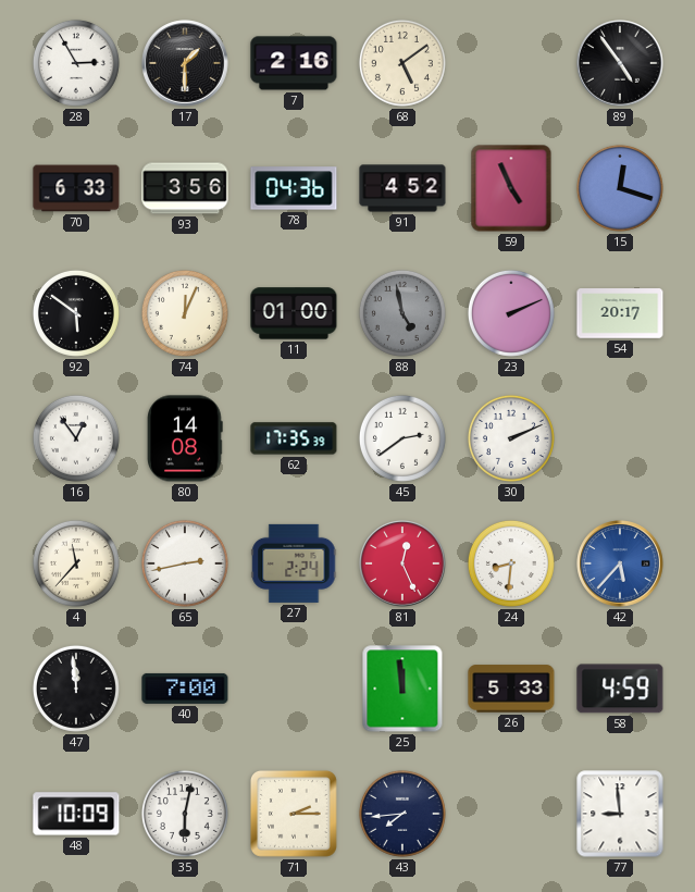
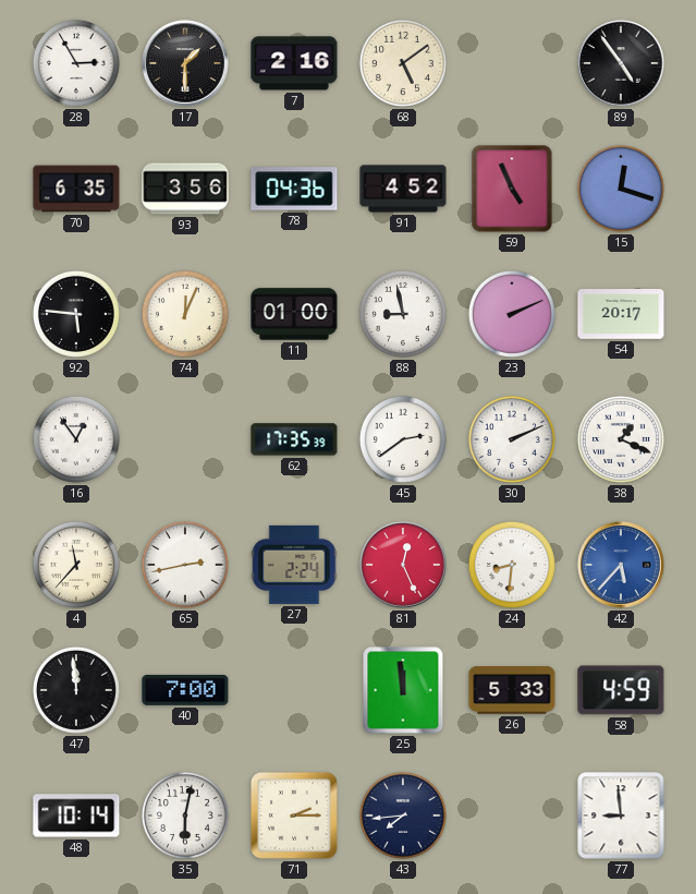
70: 6:33 -> 6:35
92: 5:51 -> 5:46
88: 4:58 -> 8:58
88 dial: grey -> white
80: 14:08 -> none
38: none -> 1:19
48: 10:09 -> 10:14
